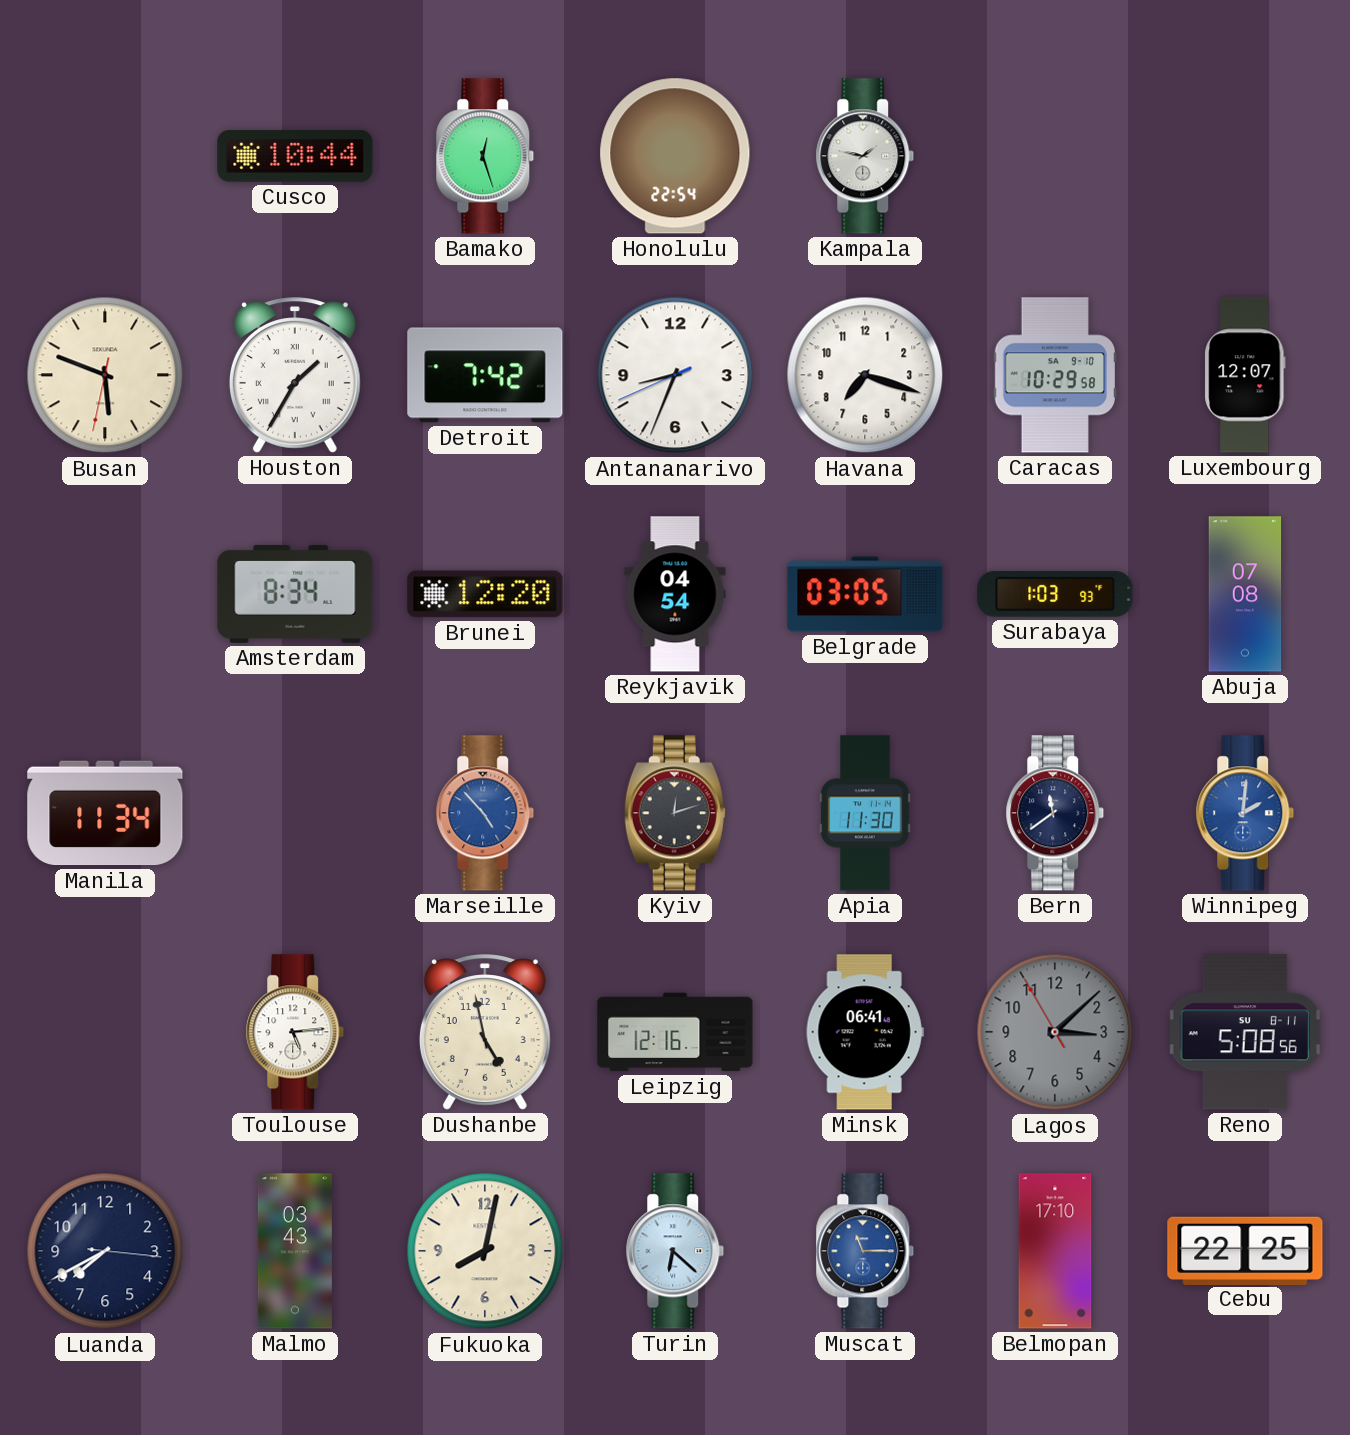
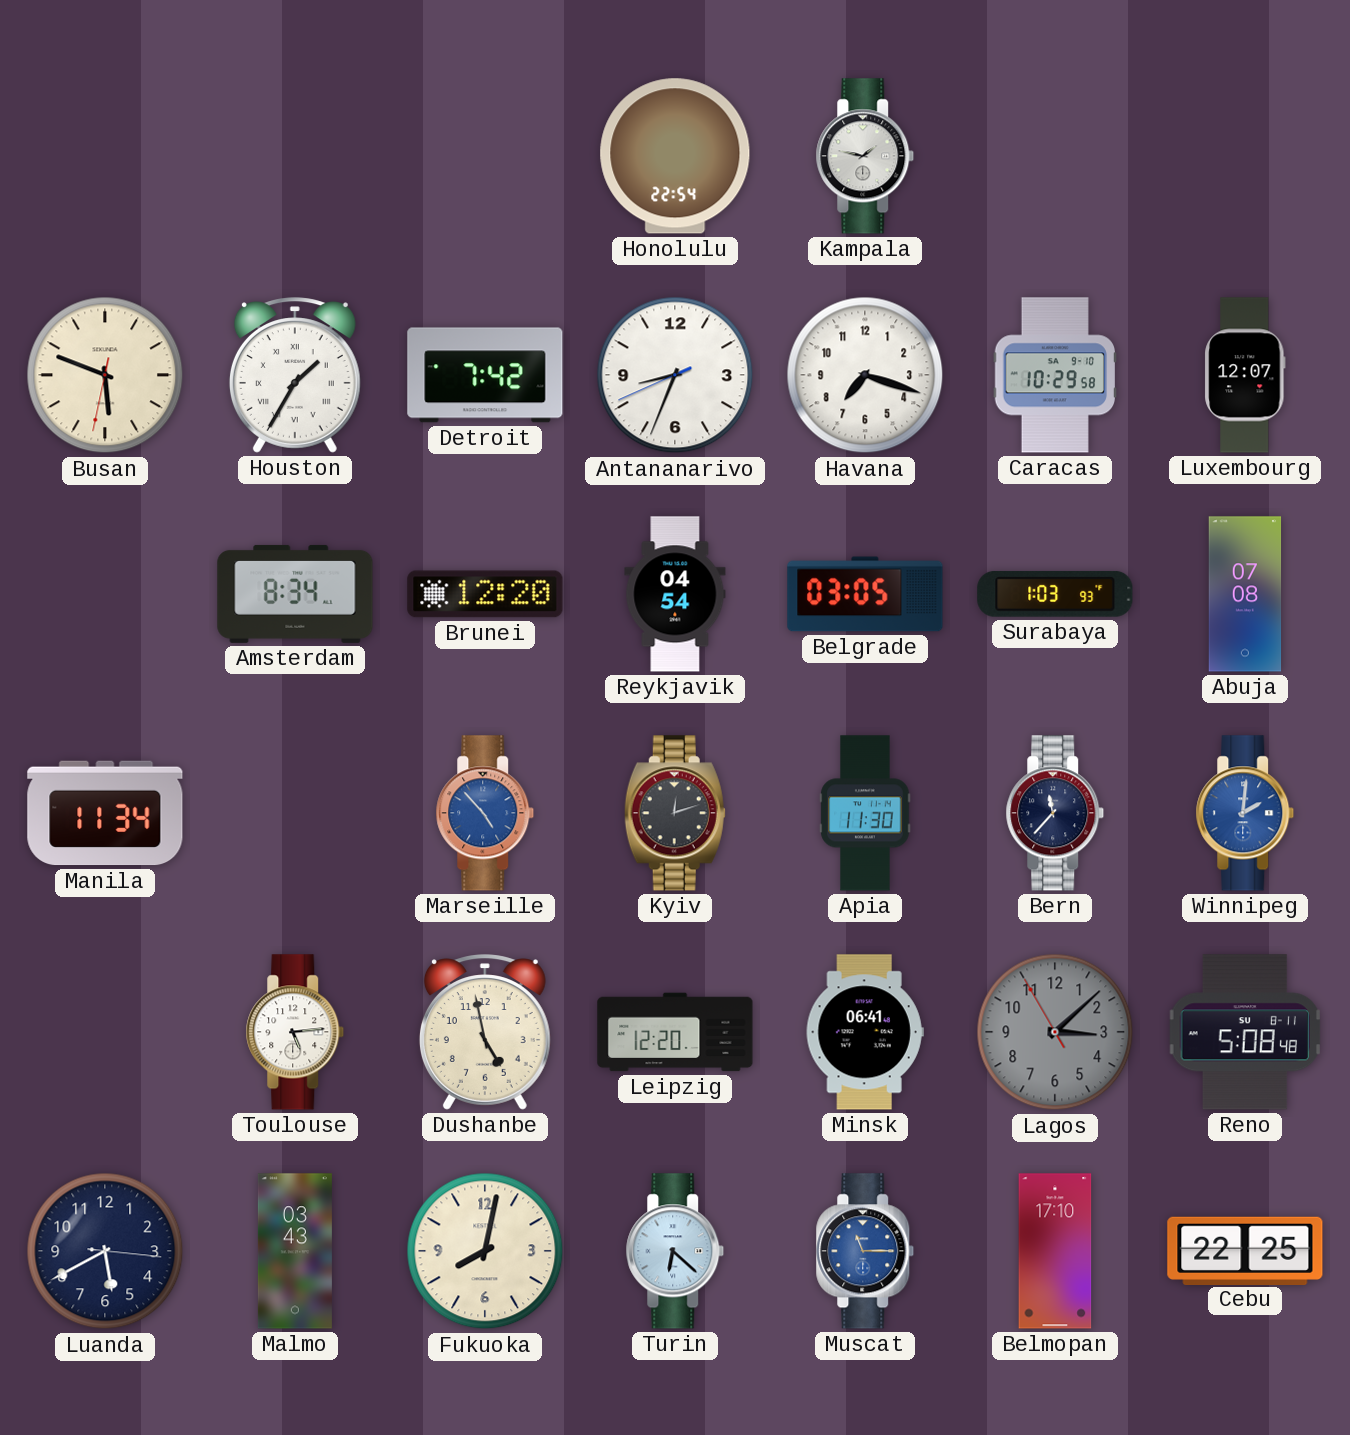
Cusco: 10:44 -> none
Bamako: 12:27 -> none
Bern: 11:39 -> 11:37
Leipzig: 12:16 -> 12:20
Reno: 5:08:56 -> 5:08:48
Luanda: 7:40 -> 5:40
